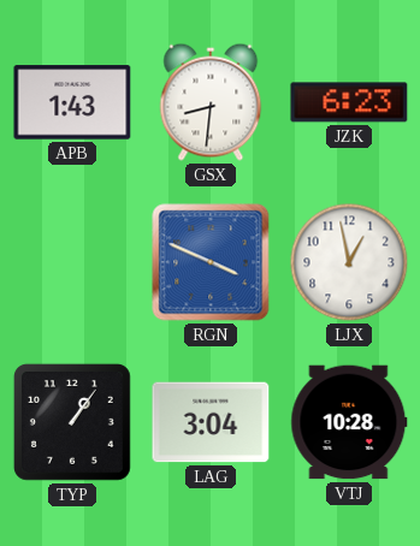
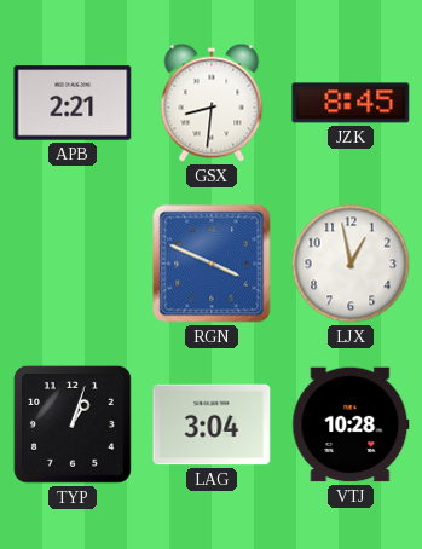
APB: 1:43 -> 2:21
JZK: 6:23 -> 8:45
TYP: 1:06 -> 1:03
